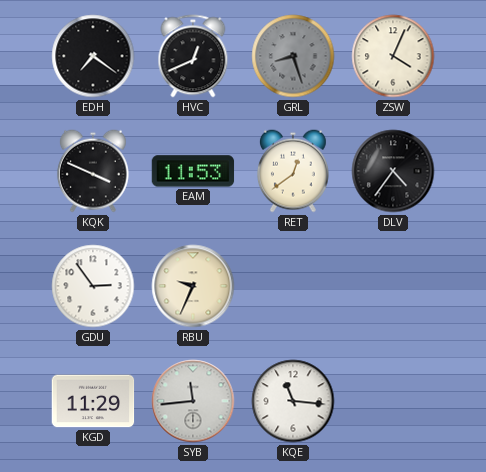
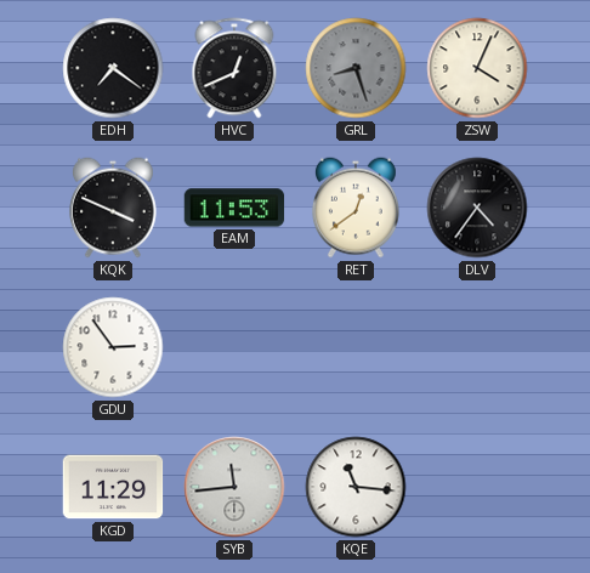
RBU: 9:34 -> none
